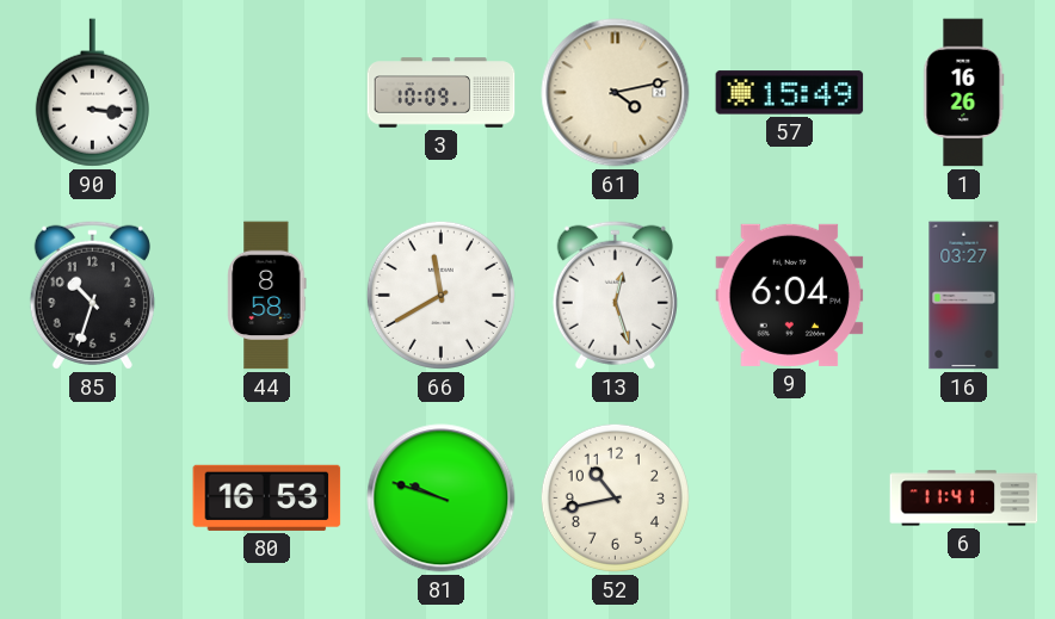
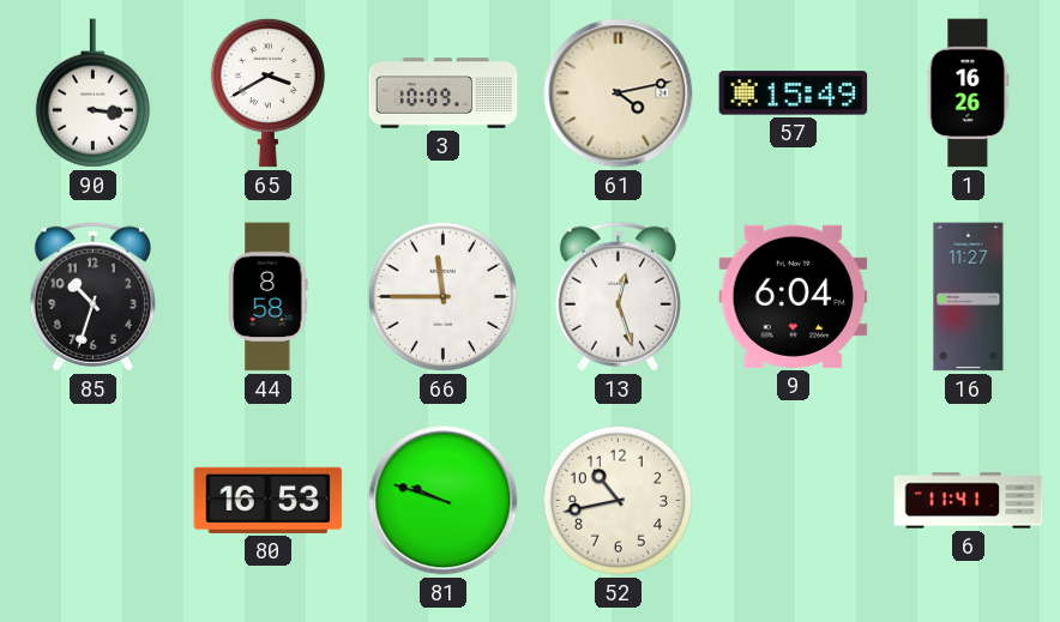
65: none -> 3:40
66: 11:40 -> 11:45
16: 03:27 -> 11:27
